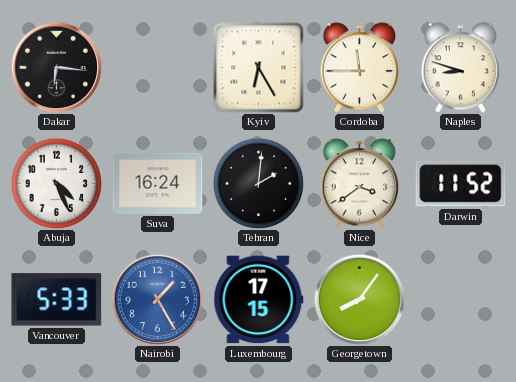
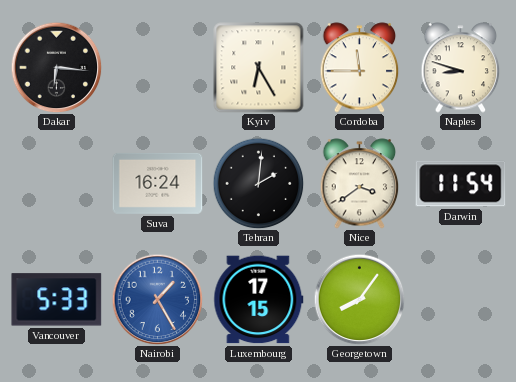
Abuja: 4:26 -> none
Darwin: 11:52 -> 11:54
